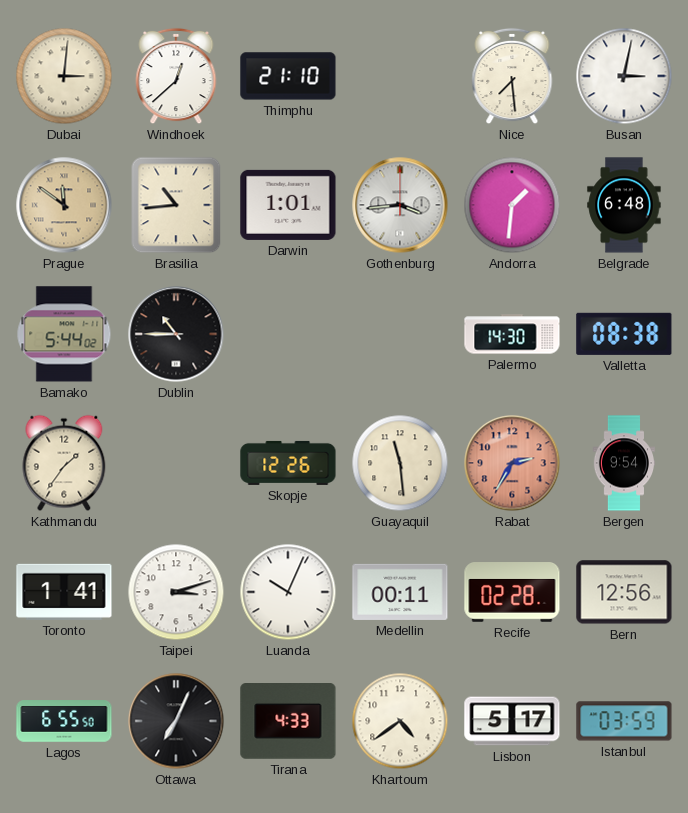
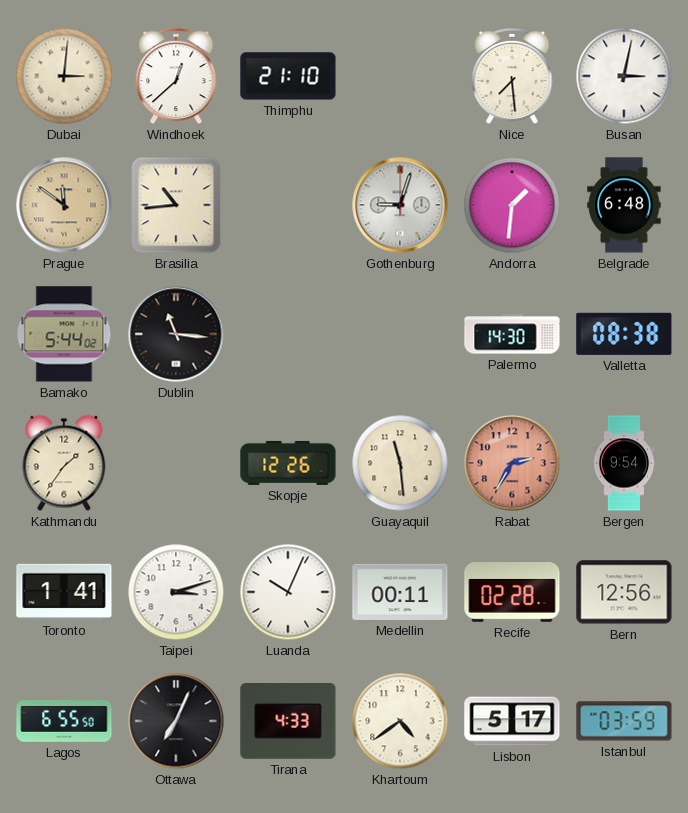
Darwin: 1:01 -> none
Gothenburg: 3:44 -> 9:03
Dublin: 10:45 -> 11:16
